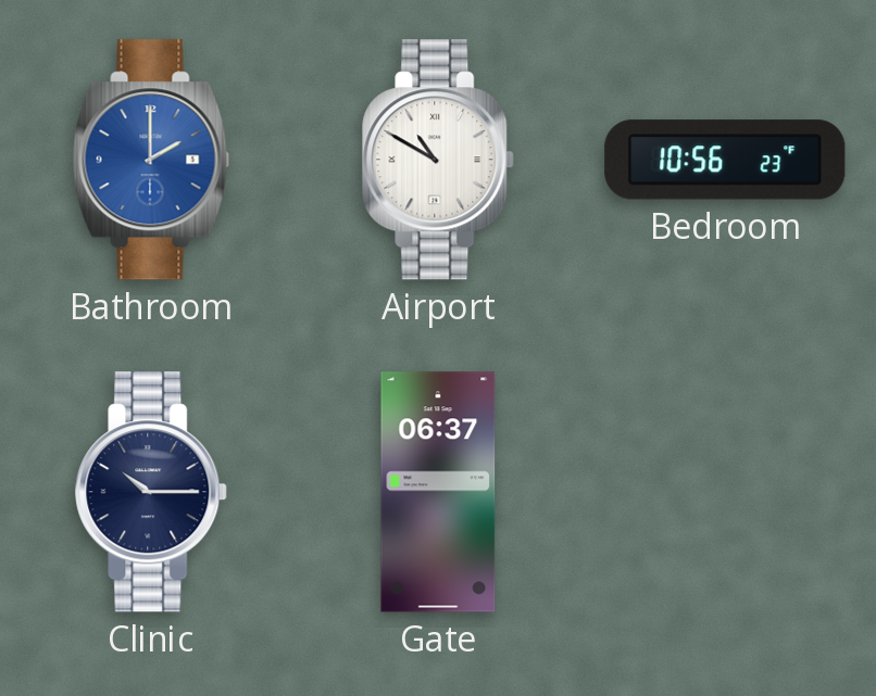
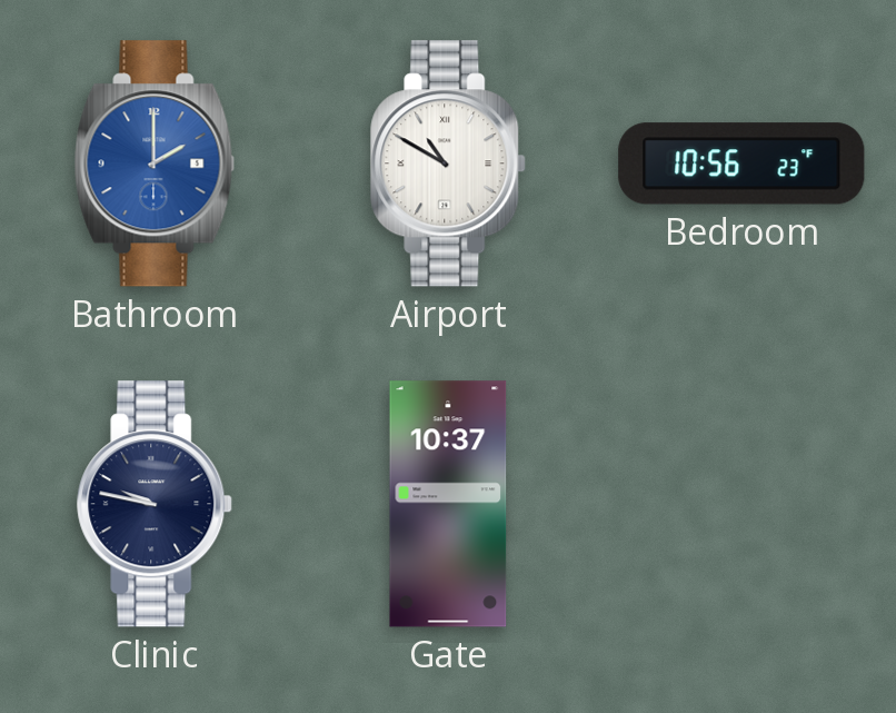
Clinic: 10:15 -> 9:47
Gate: 06:37 -> 10:37
